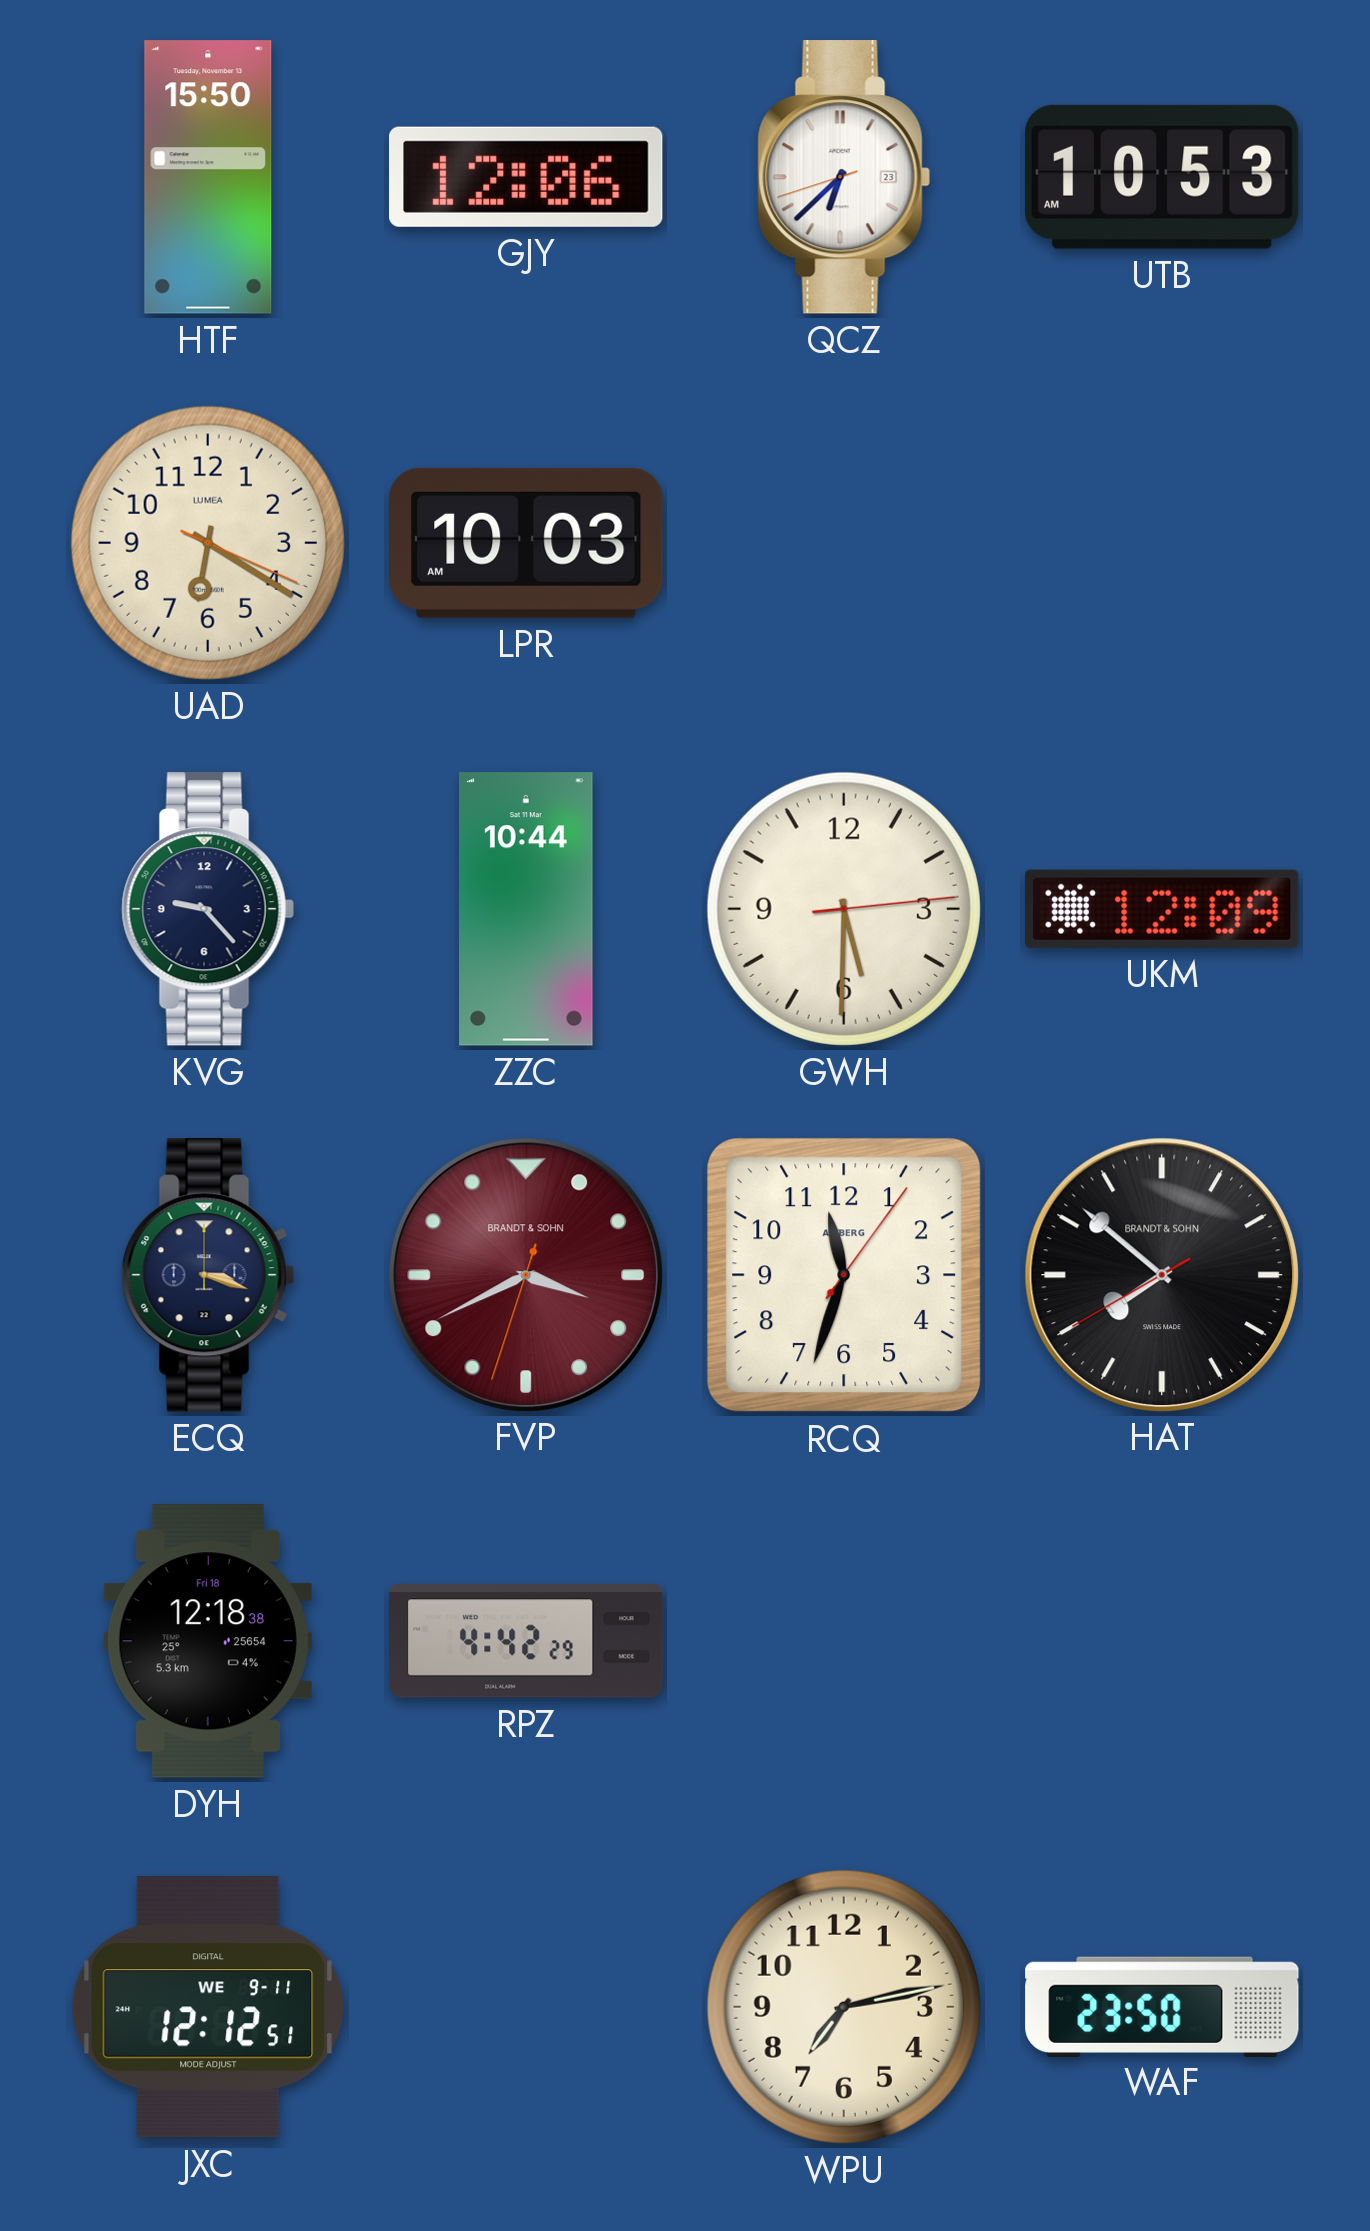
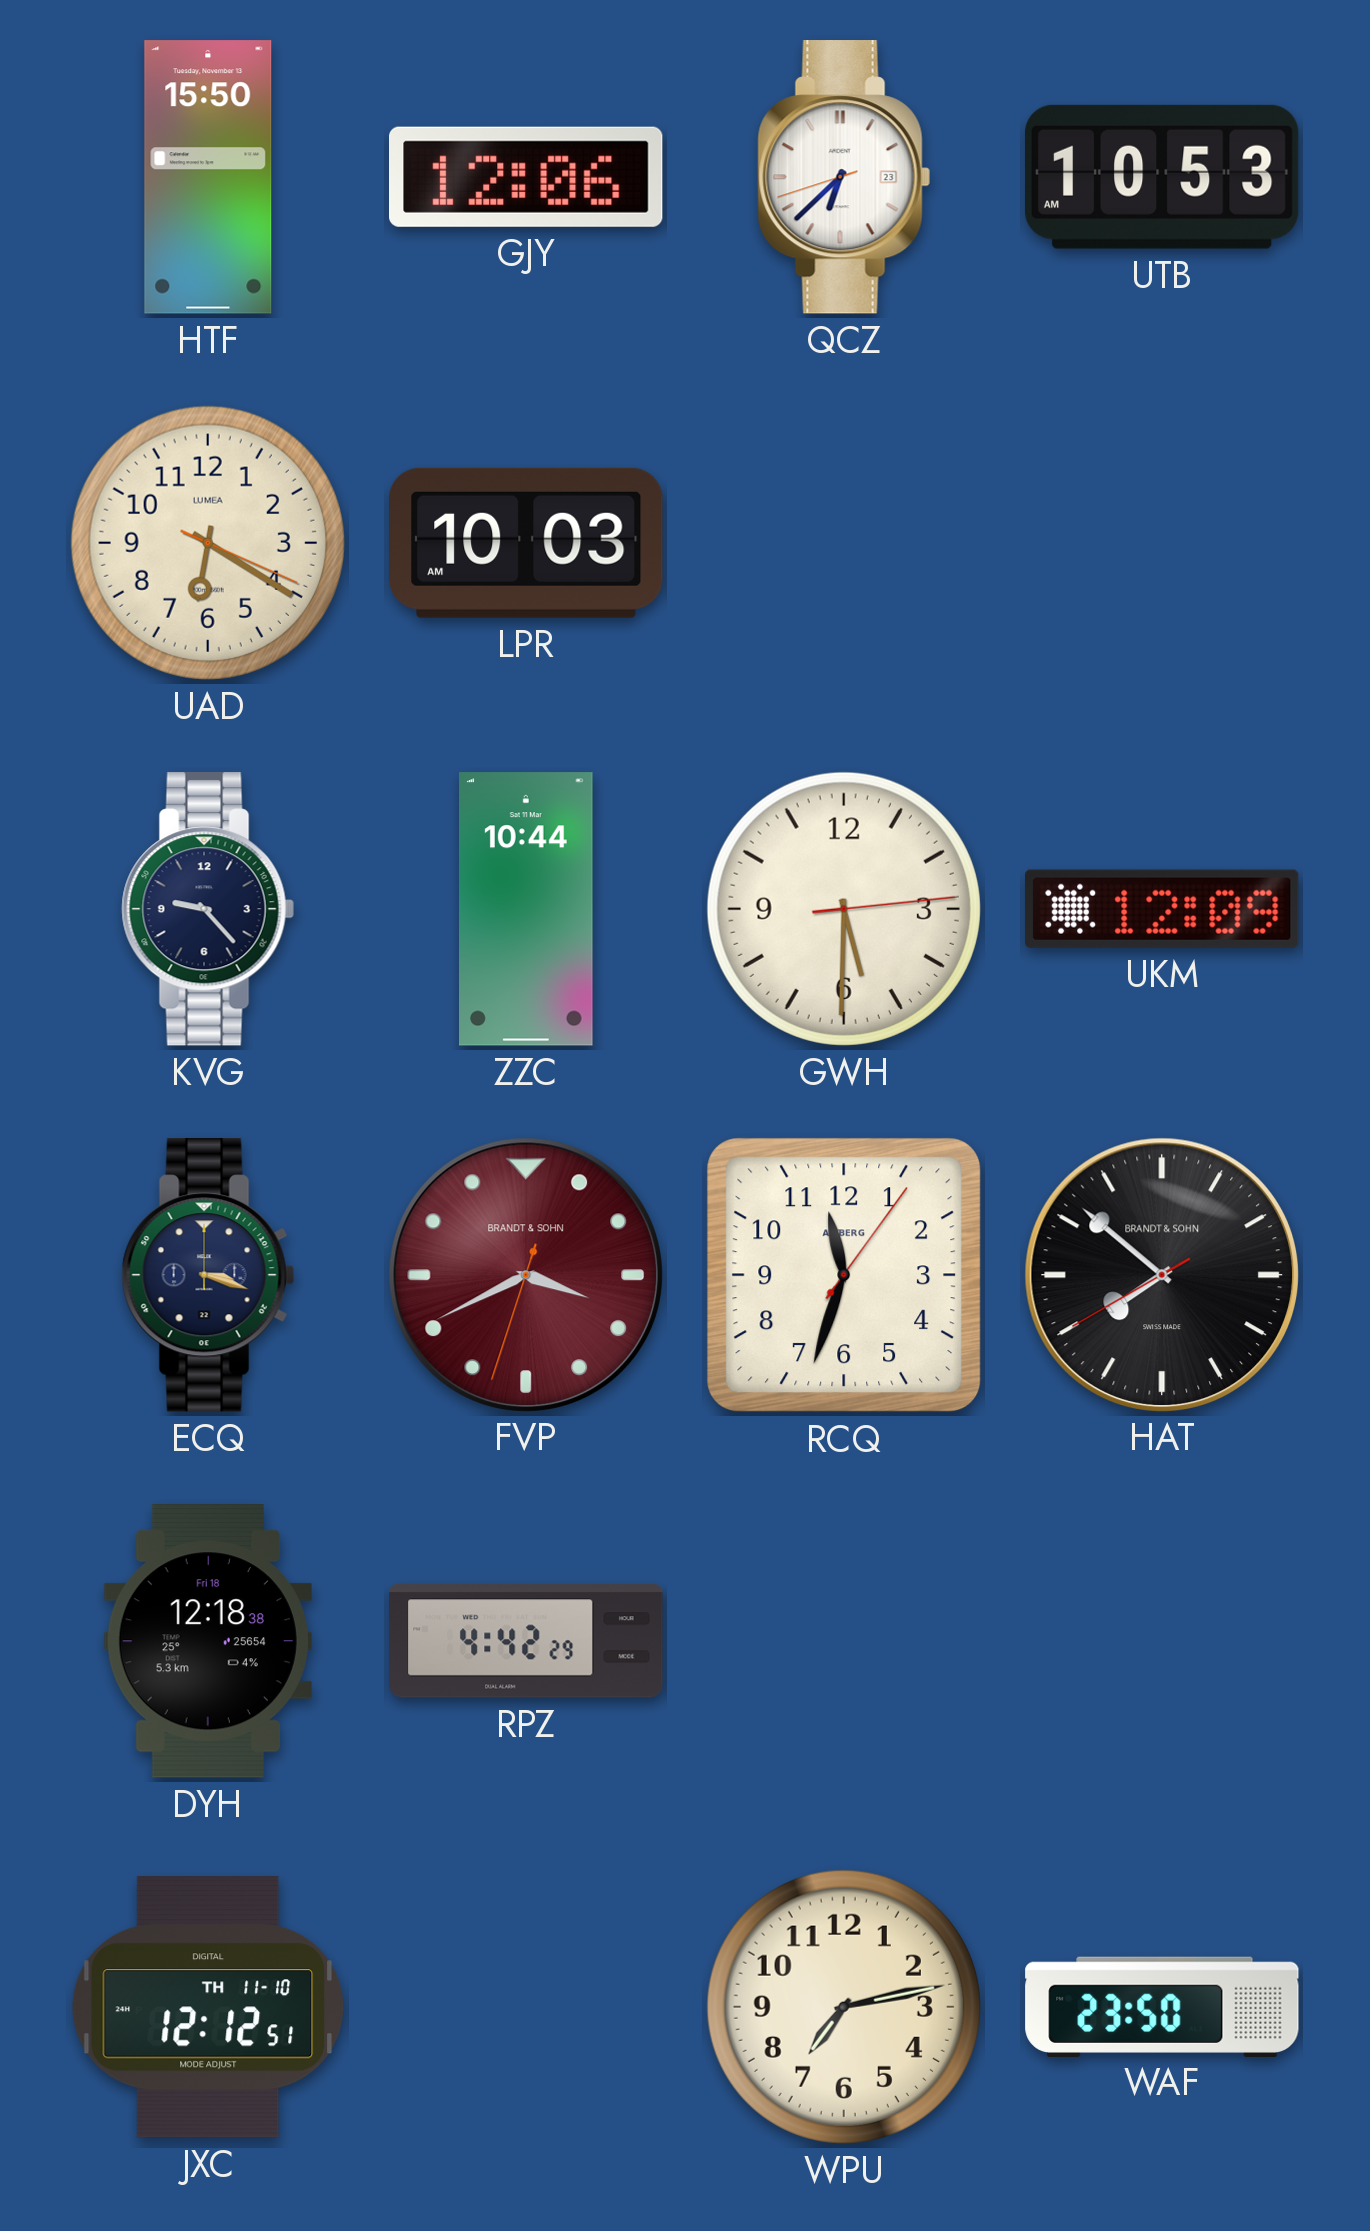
JXC date: WE 9-11 -> TH 11-10
